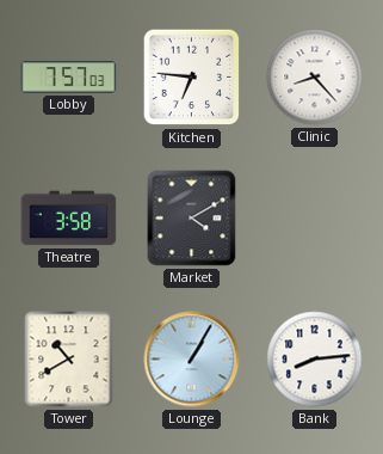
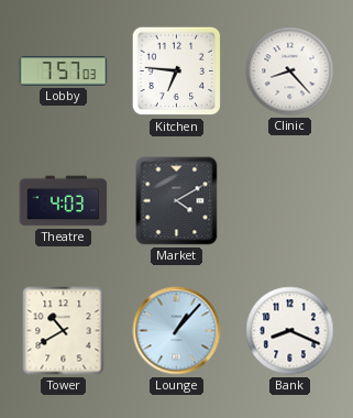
Theatre: 3:58 -> 4:03
Lounge: 1:05 -> 1:07
Bank: 8:14 -> 8:19
